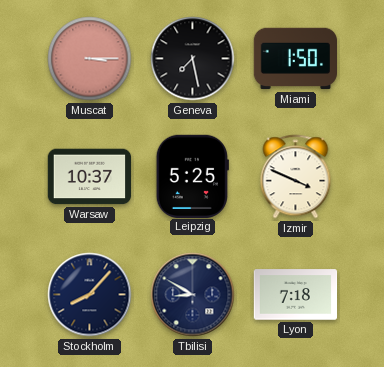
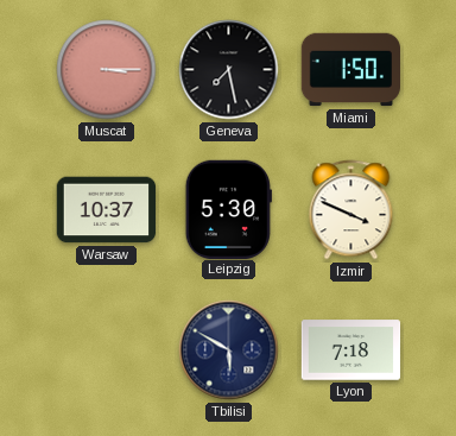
Leipzig: 5:25 -> 5:30
Stockholm: 8:07 -> none
Tbilisi: 8:50 -> 5:50
